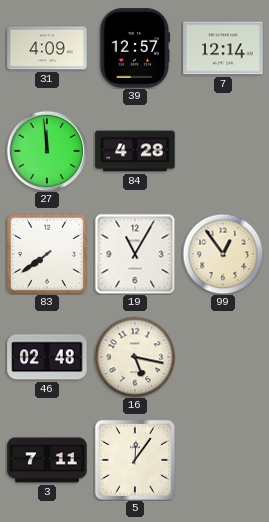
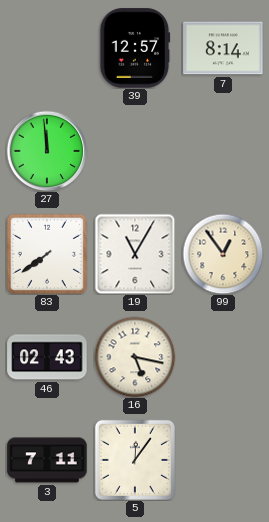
31: 4:09 -> none
7: 12:14 -> 8:14
84: 4:28 -> none
46: 02:48 -> 02:43
